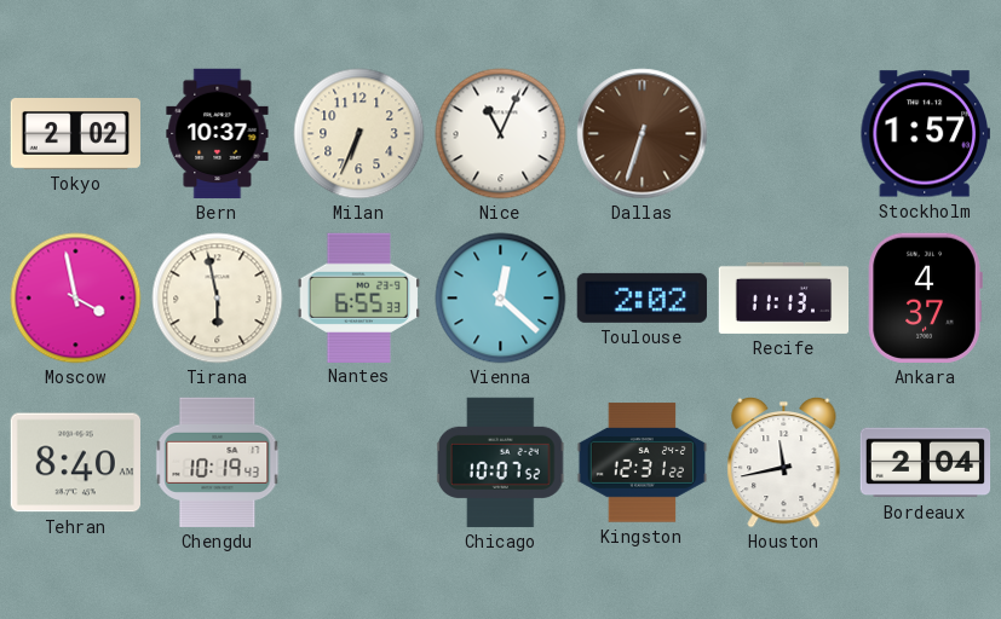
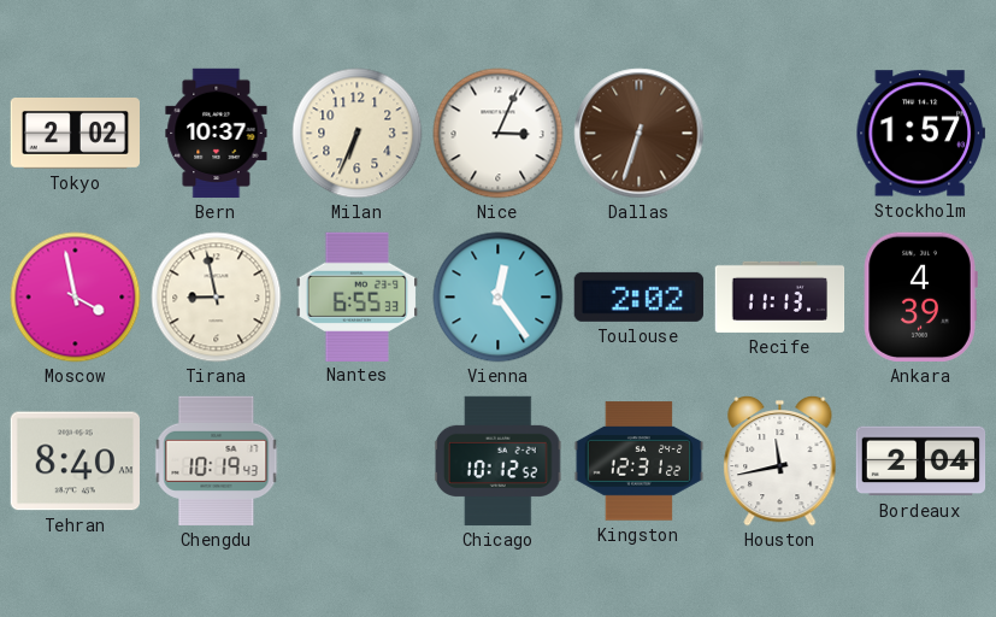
Nice: 11:04 -> 3:04
Tirana: 5:58 -> 8:58
Vienna: 12:22 -> 12:24
Ankara: 4:37 -> 4:39
Chicago: 10:07 -> 10:12
